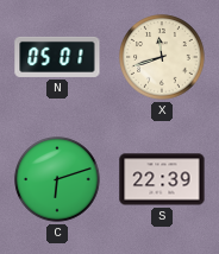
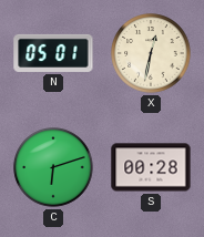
X: 11:42 -> 12:32
S: 22:39 -> 00:28
